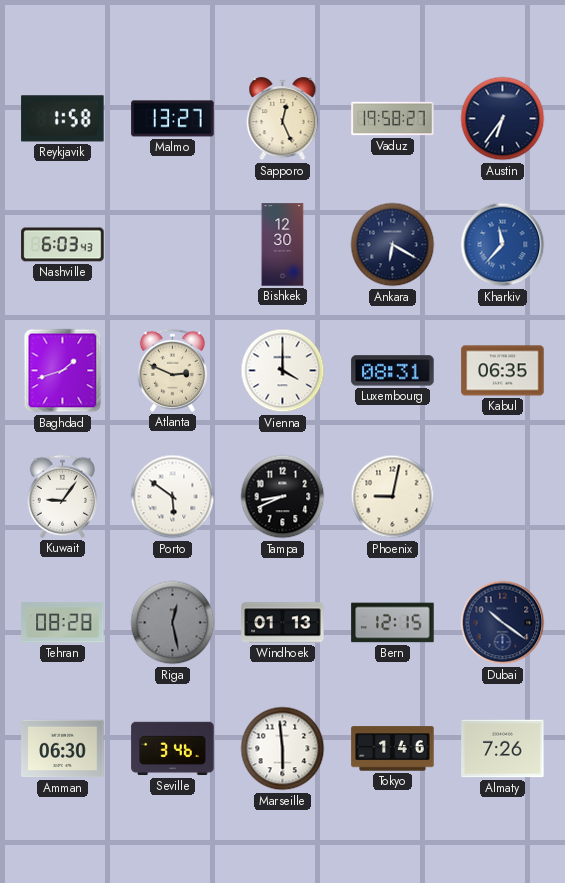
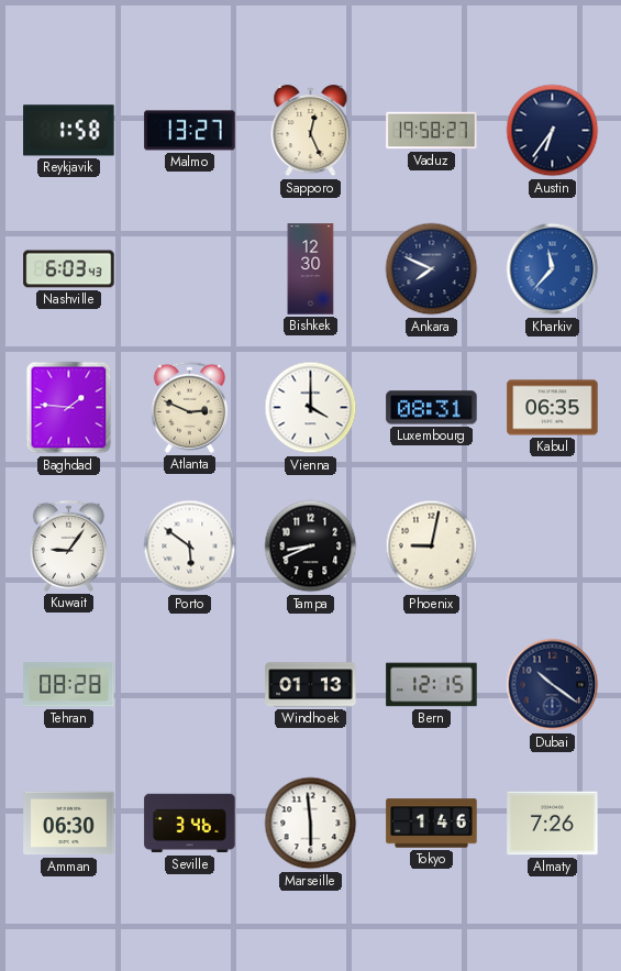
Ankara: 6:20 -> 7:49
Baghdad: 1:42 -> 1:46
Riga: 12:28 -> none
